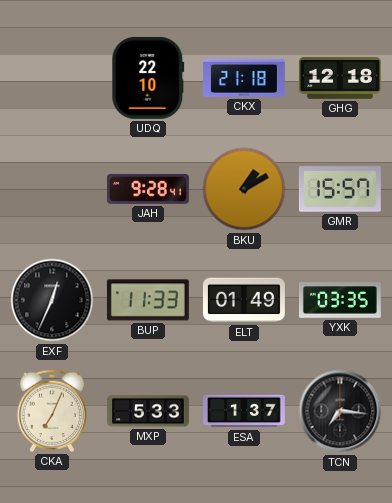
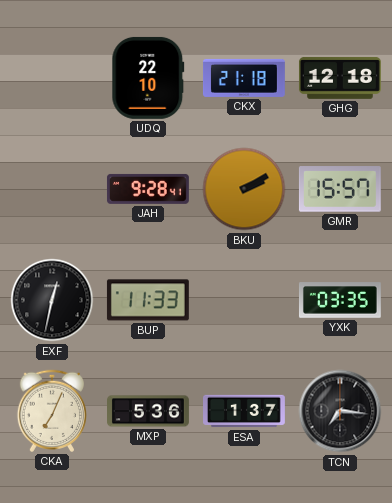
BKU: 1:10 -> 2:10
EXF: 12:34 -> 12:32
ELT: 01:49 -> none
MXP: 5:33 -> 5:36
